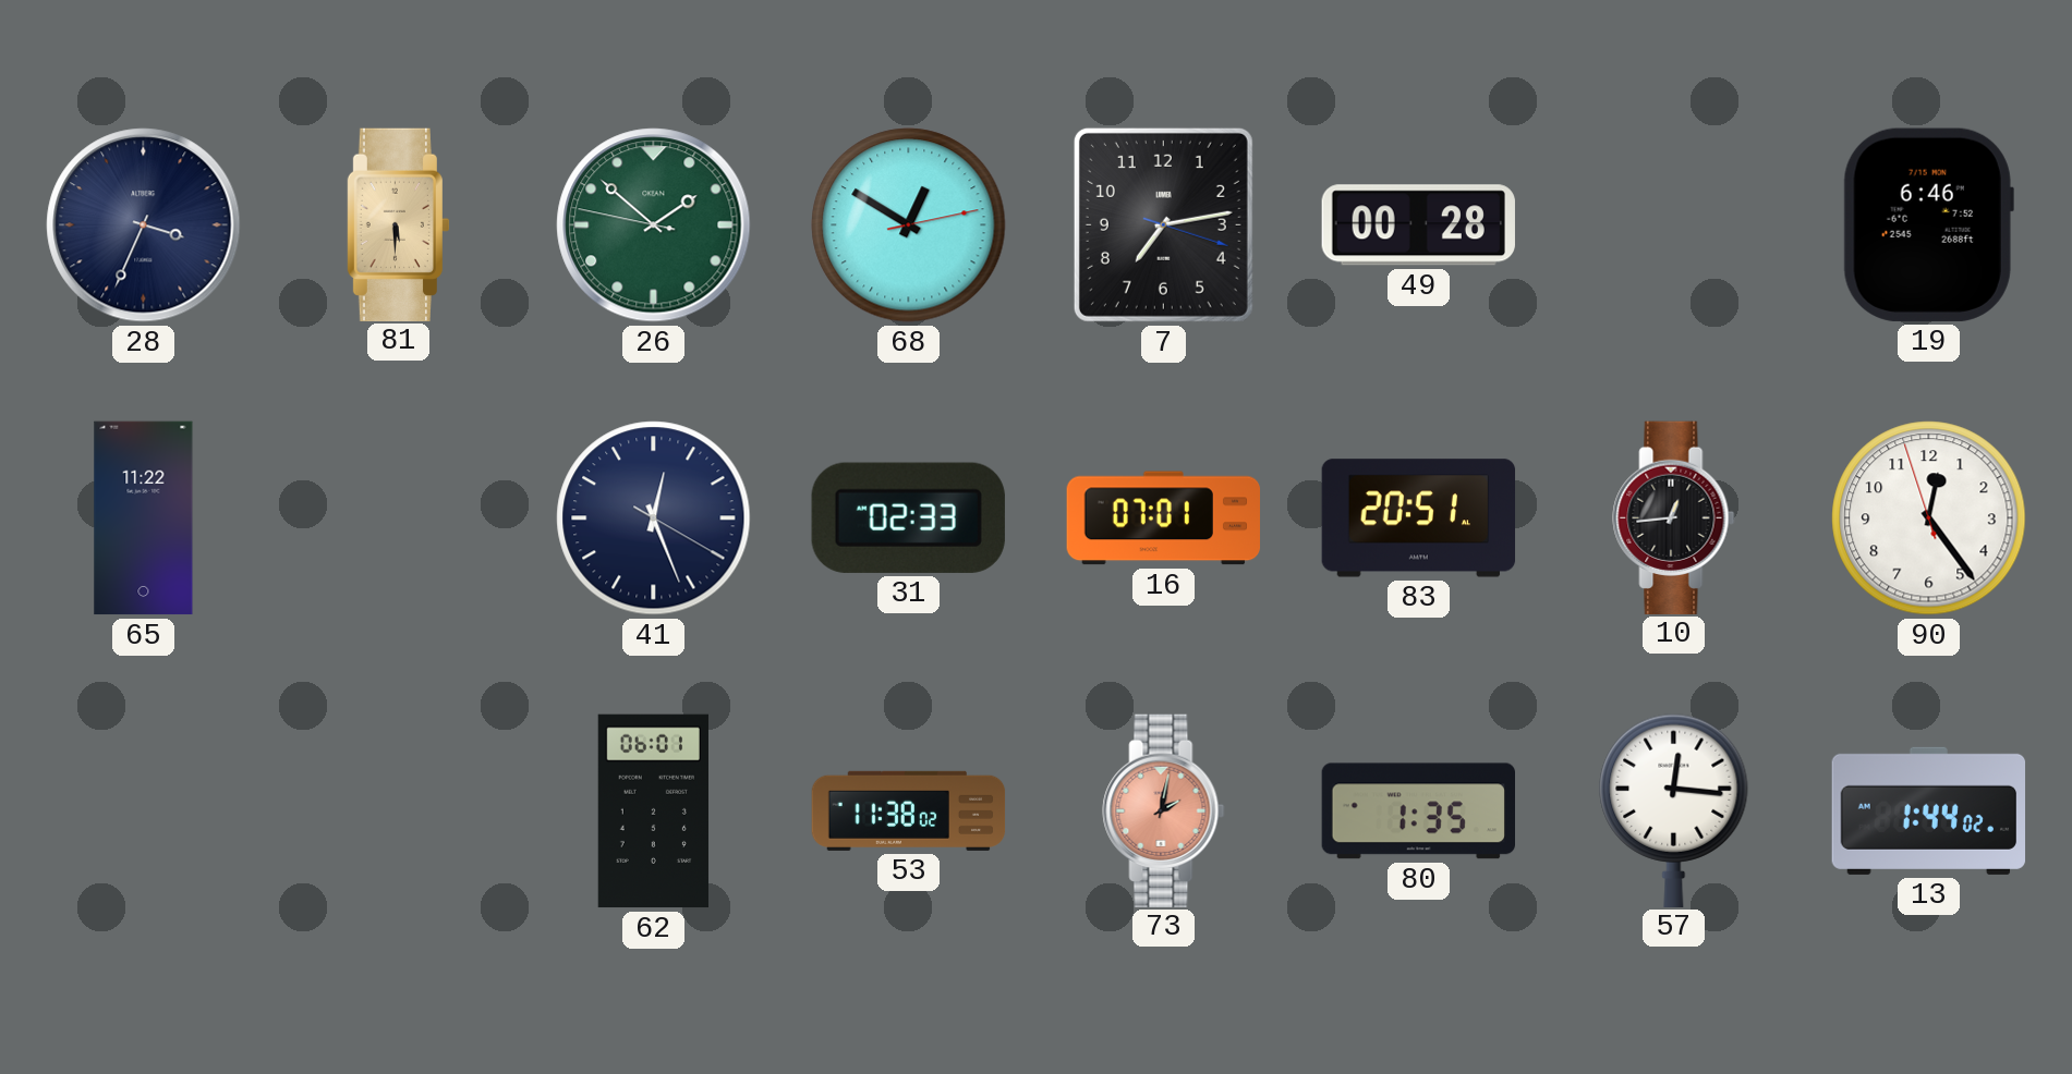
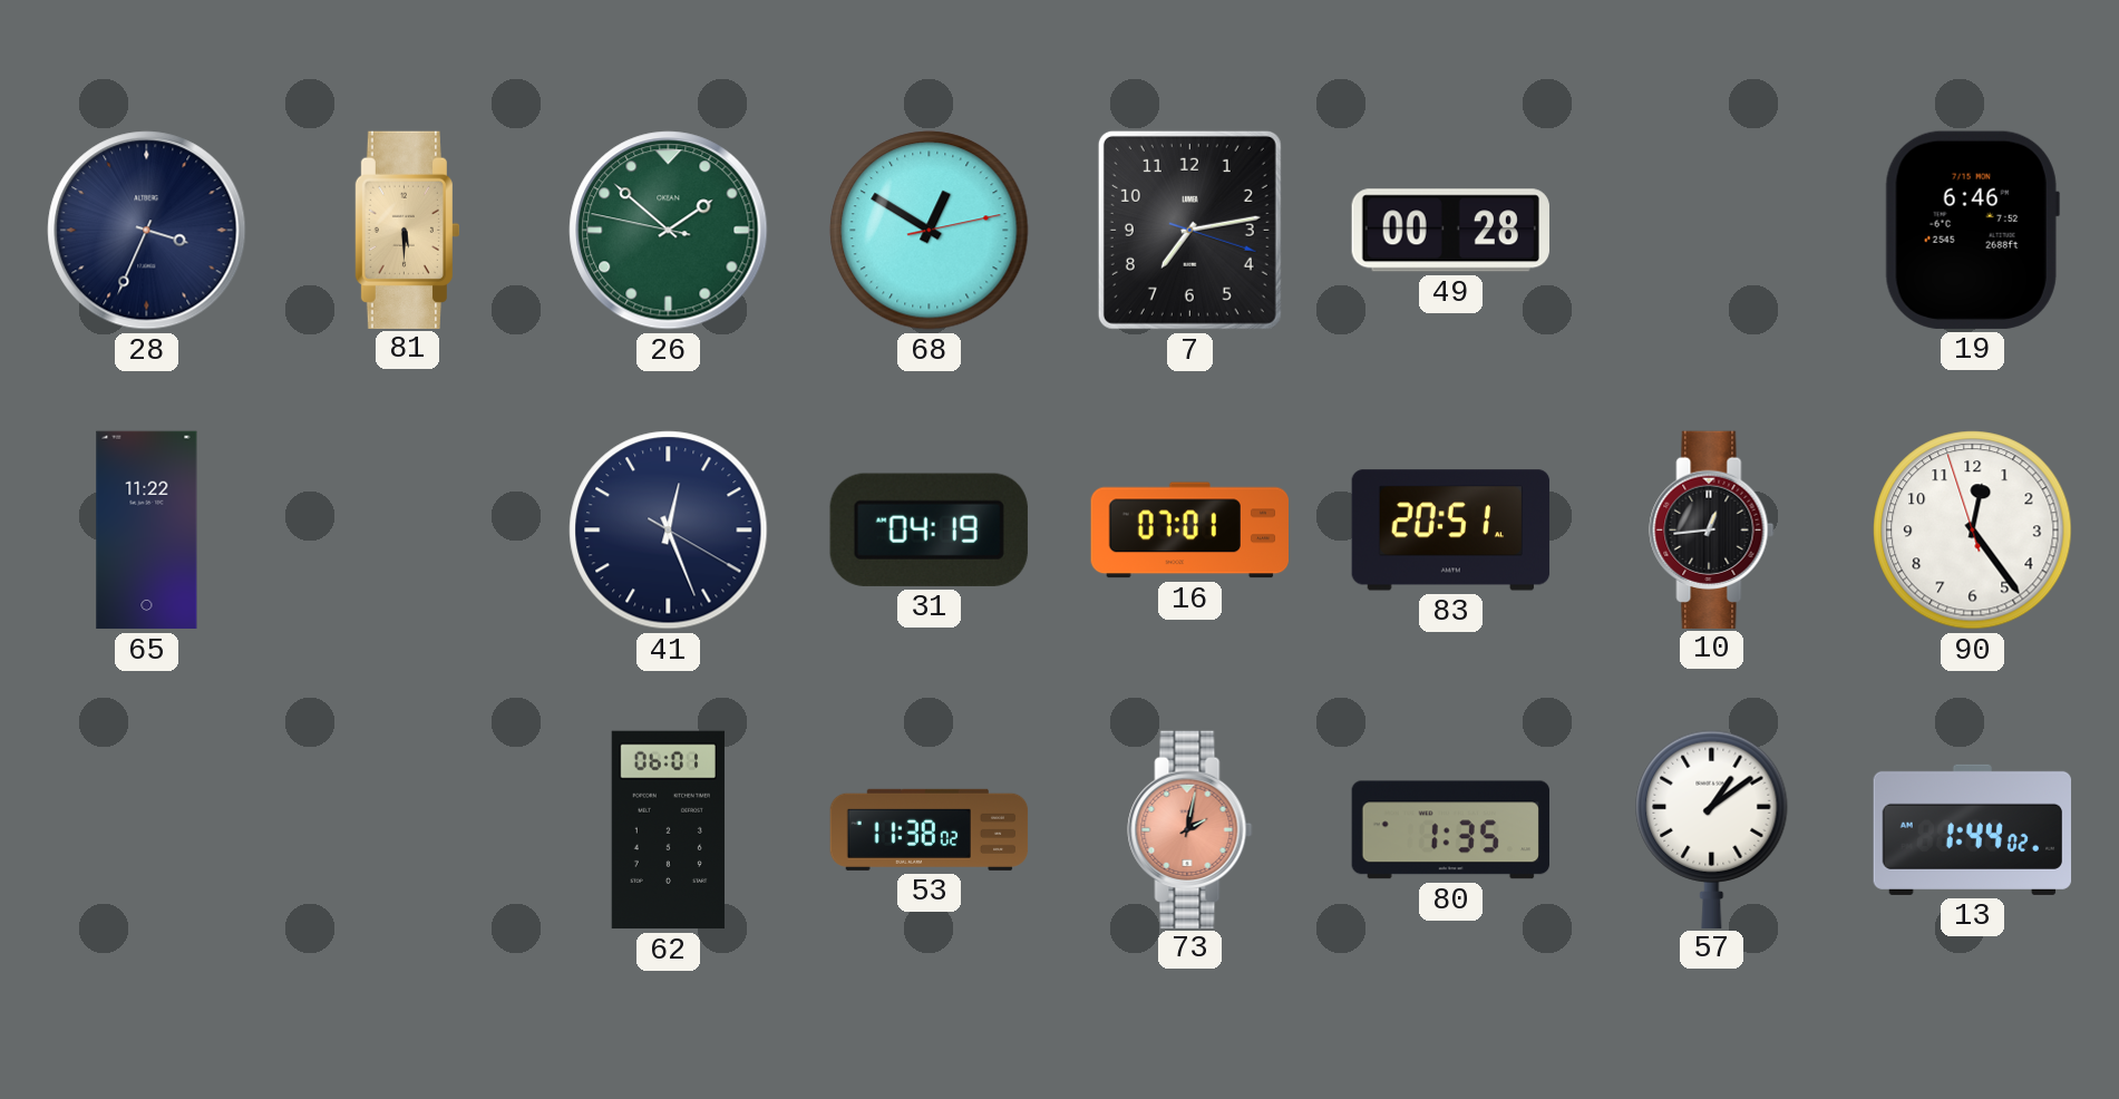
31: 02:33 -> 04:19
57: 12:16 -> 1:09
